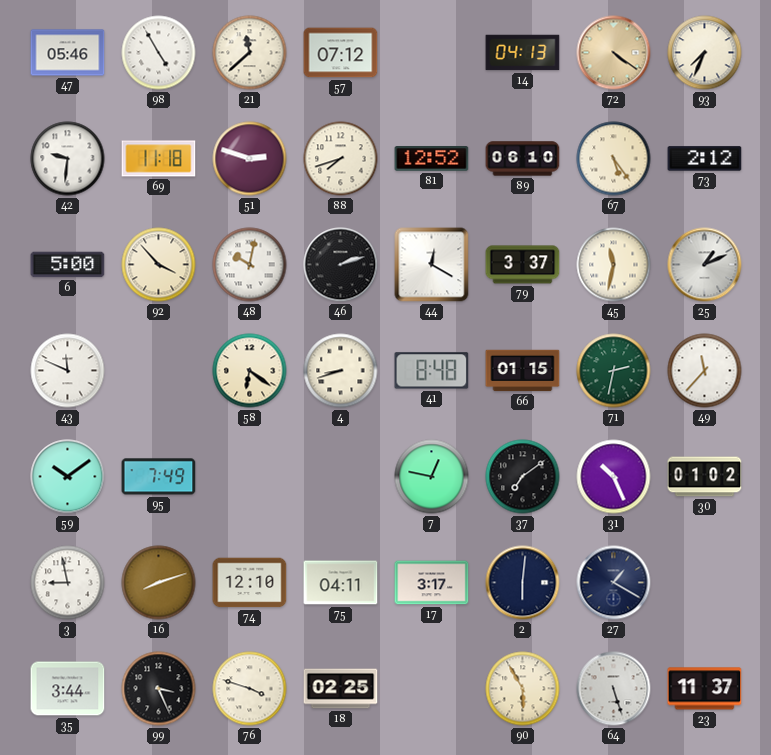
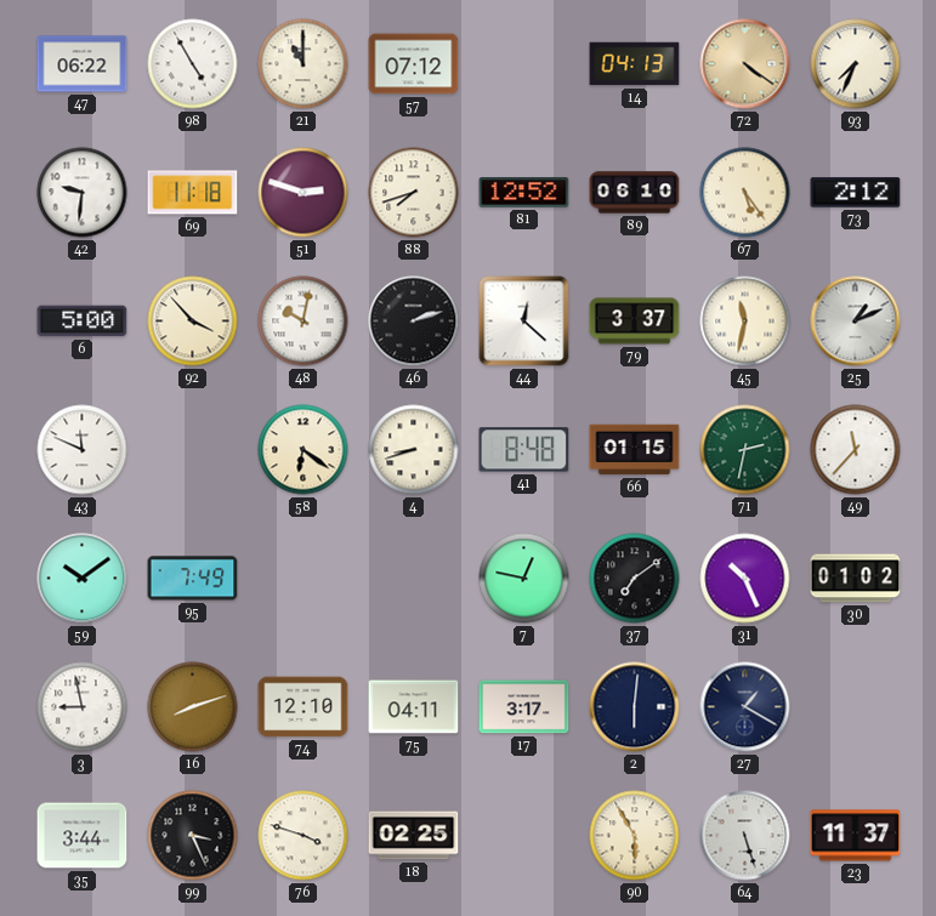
47: 05:46 -> 06:22
21: 11:38 -> 11:00
44: 12:20 -> 12:22
